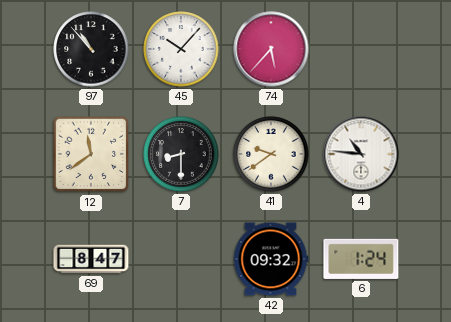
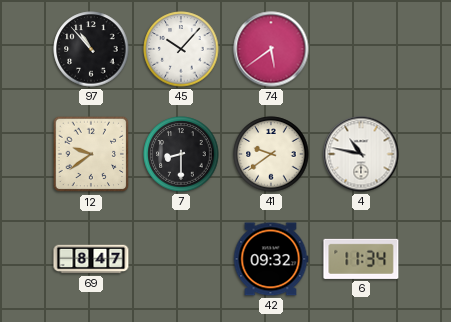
74: 5:37 -> 5:39
12: 11:39 -> 9:39
4: 10:46 -> 10:47
6: 1:24 -> 11:34
